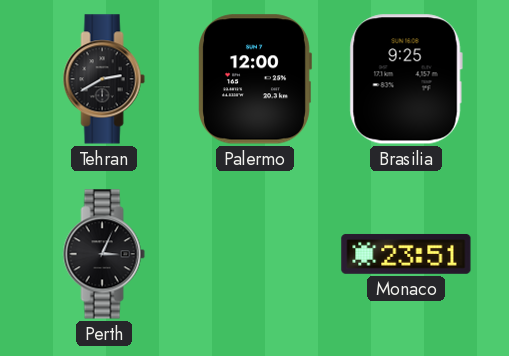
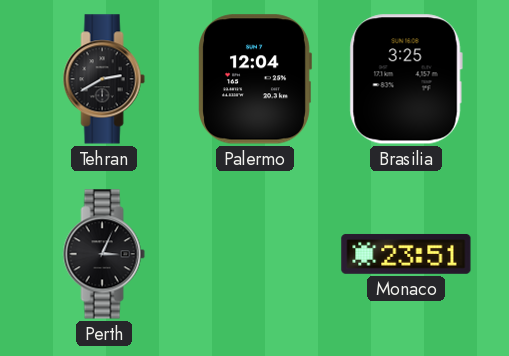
Palermo: 12:00 -> 12:04
Brasilia: 9:25 -> 3:25
